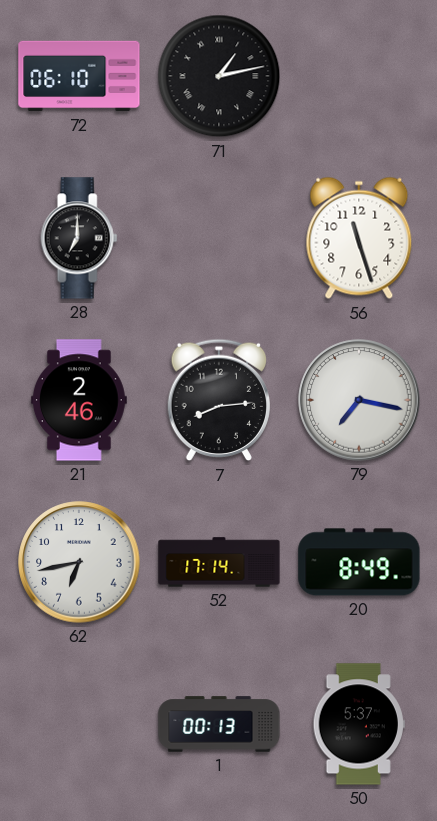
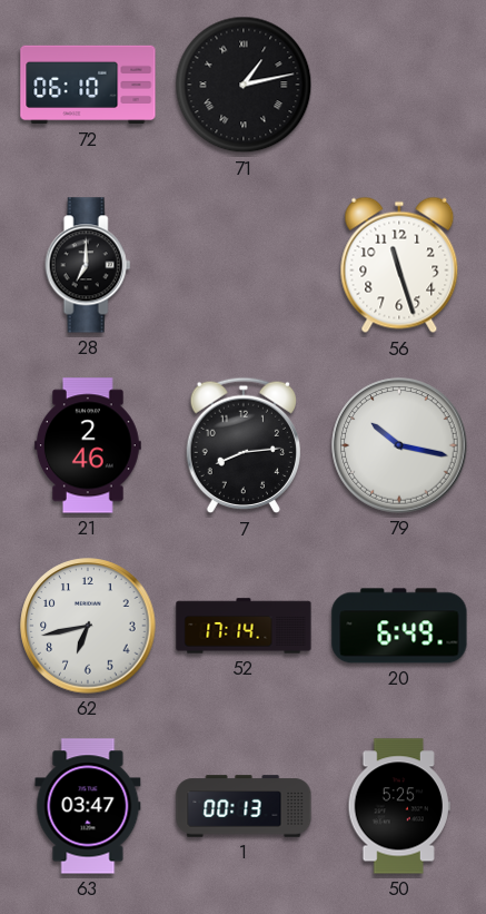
79: 7:17 -> 10:17
20: 8:49 -> 6:49
63: none -> 03:47
50: 5:37 -> 5:25
